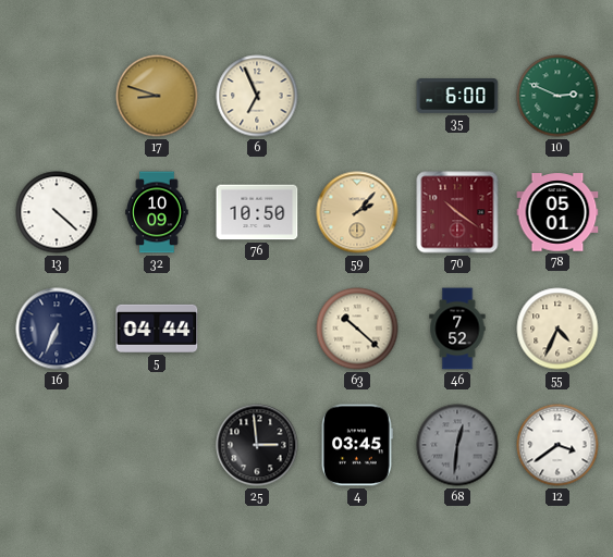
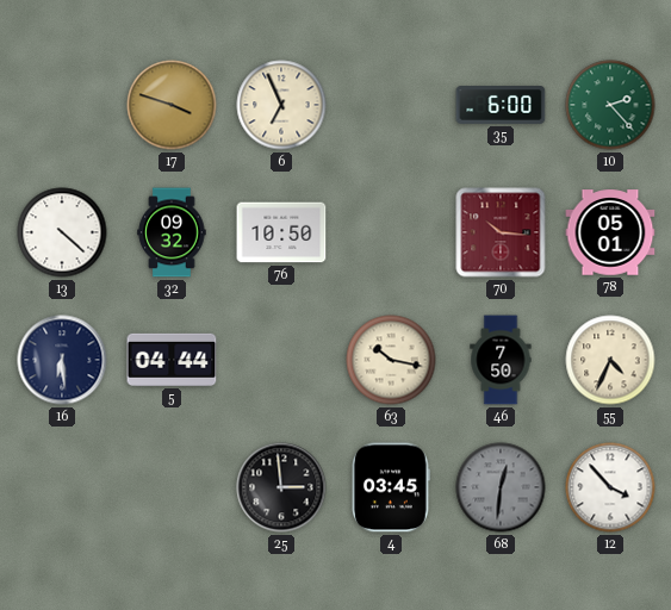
17: 8:48 -> 3:48
10: 2:49 -> 2:23
32: 10:09 -> 09:32
59: 2:07 -> none
70: 10:21 -> 10:16
16: 6:34 -> 6:29
63: 10:22 -> 10:17
46: 7:52 -> 7:50
12: 3:39 -> 3:53
